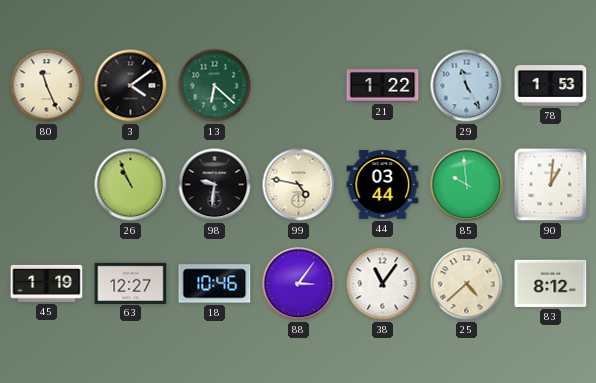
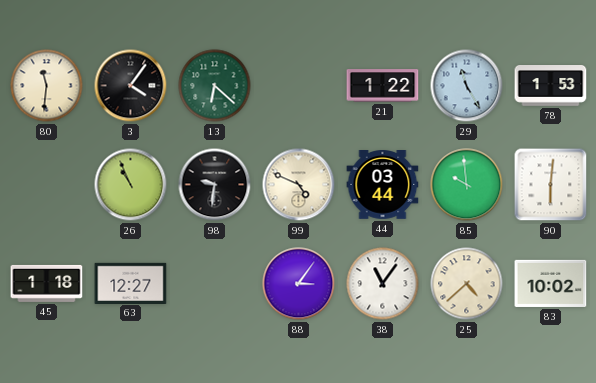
80: 11:26 -> 11:31
3: 4:09 -> 4:06
99: 4:47 -> 4:49
90: 1:01 -> 6:01
45: 1:19 -> 1:18
18: 10:46 -> none
83: 8:12 -> 10:02
